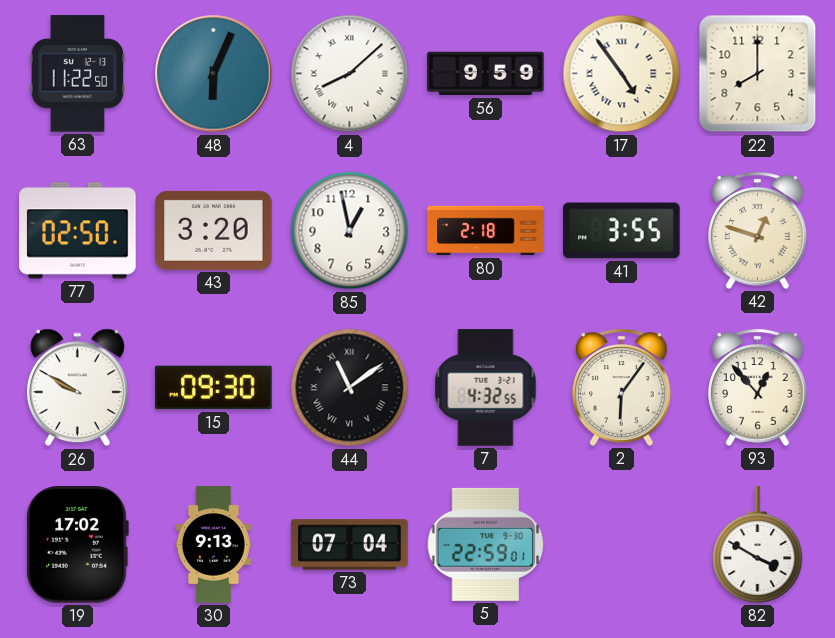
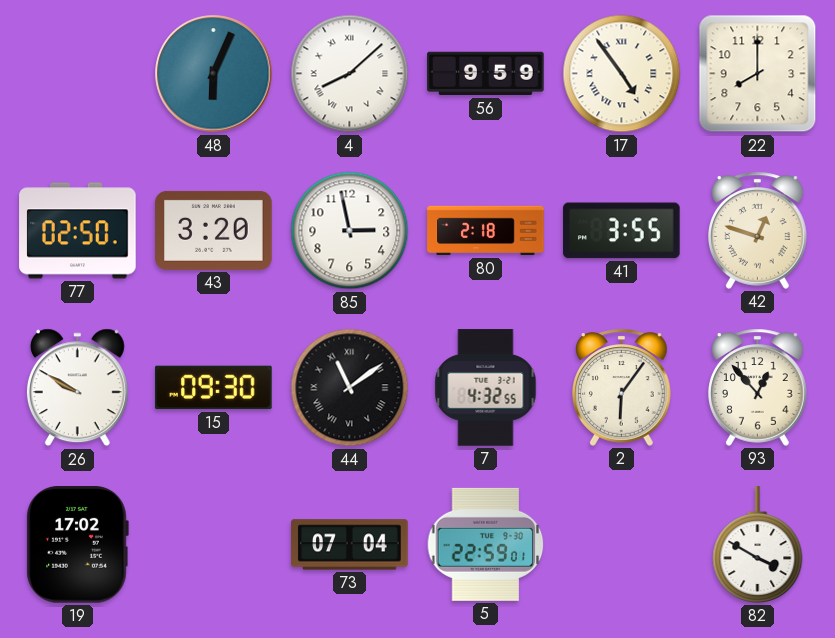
63: 11:22 -> none
85: 12:58 -> 2:58
30: 9:13 -> none
